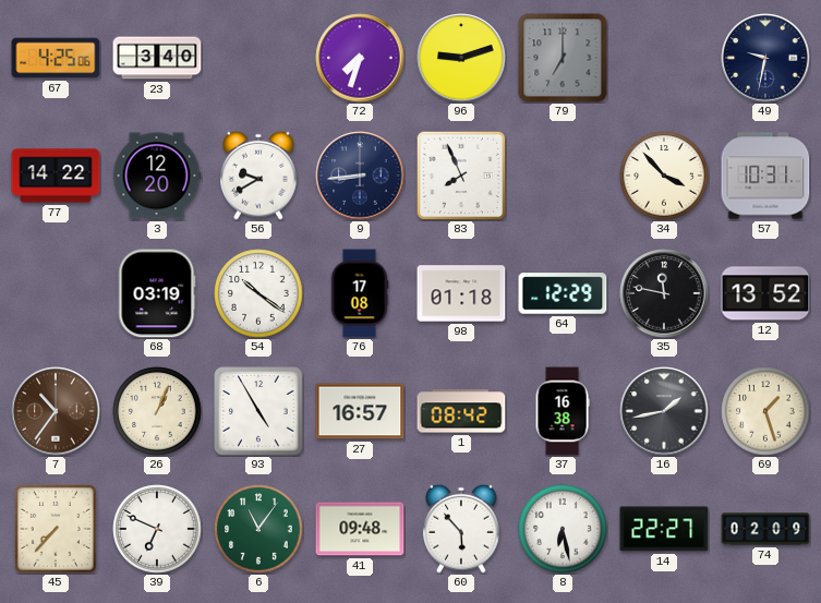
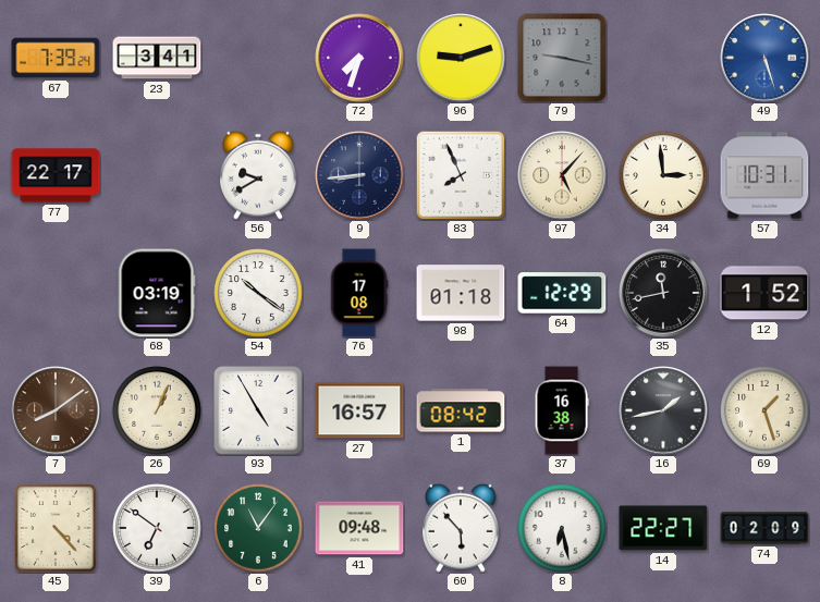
67: 4:25 -> 7:39
23: 3:40 -> 3:41
79: 7:00 -> 9:17
49: 9:32 -> 5:27
49 dial: navy -> blue
77: 14:22 -> 22:17
3: 12:20 -> none
97: none -> 5:07
34: 3:53 -> 2:59
35: 11:47 -> 11:43
12: 13:52 -> 1:52
7: 10:36 -> 8:09
45: 7:37 -> 4:23
39: 6:49 -> 6:51
